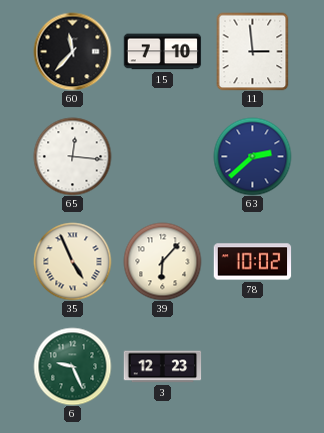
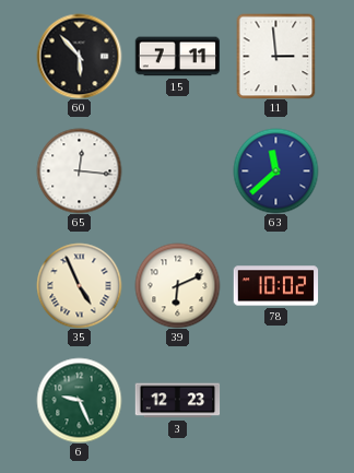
60: 11:37 -> 5:53
15: 7:10 -> 7:11
63: 2:38 -> 11:38
39: 6:07 -> 6:11
